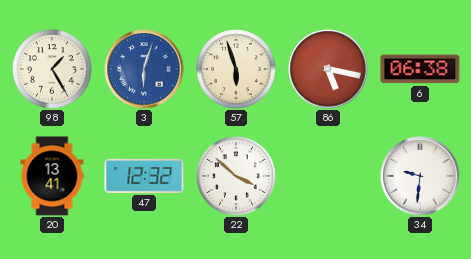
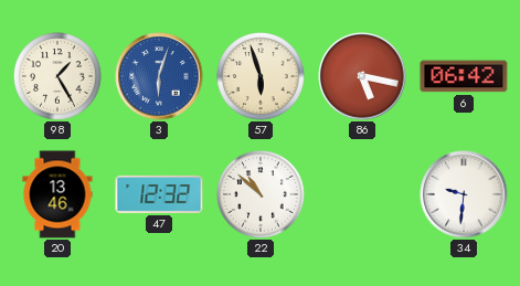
6: 06:38 -> 06:42
20: 13:41 -> 13:46
22: 3:52 -> 10:52
